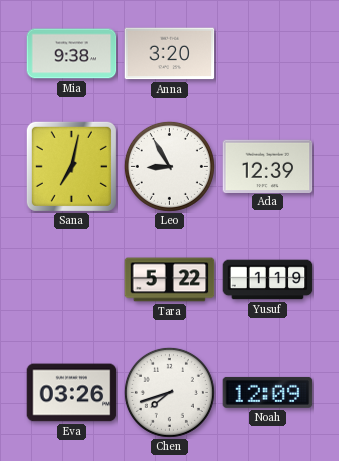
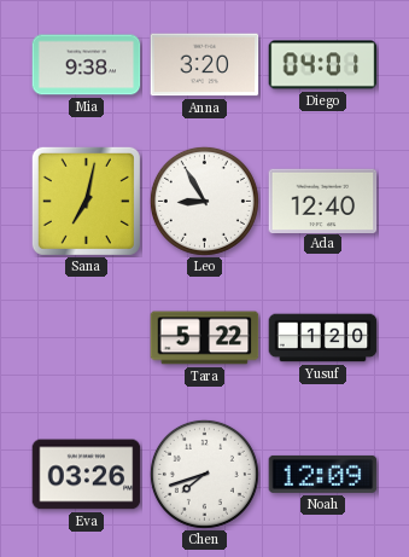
Diego: none -> 04:01
Ada: 12:39 -> 12:40
Yusuf: 1:19 -> 1:20
